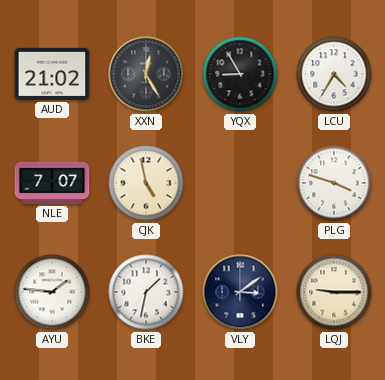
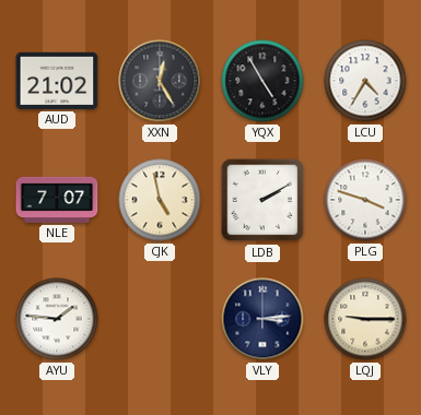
YQX: 8:55 -> 4:55
LDB: none -> 2:10
BKE: 1:32 -> none
VLY: 3:09 -> 3:14
